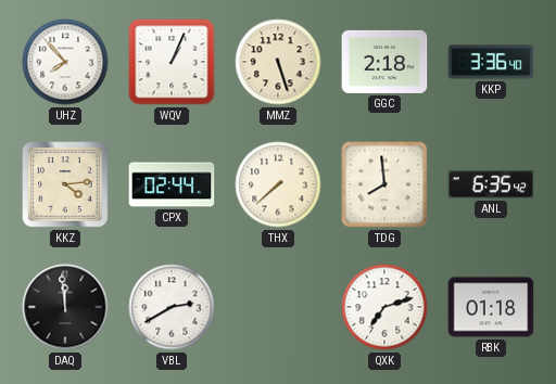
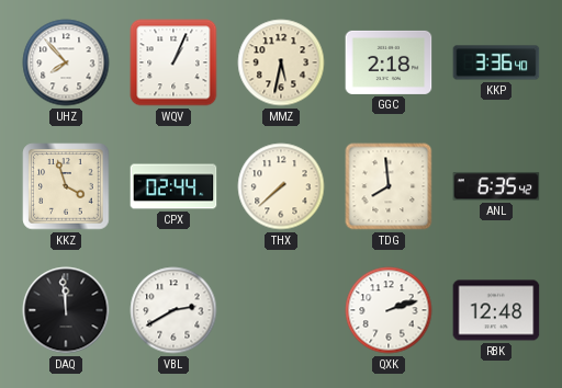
MMZ: 5:27 -> 5:32
KKZ: 4:14 -> 3:57
QXK: 7:12 -> 2:12
RBK: 01:18 -> 12:48
